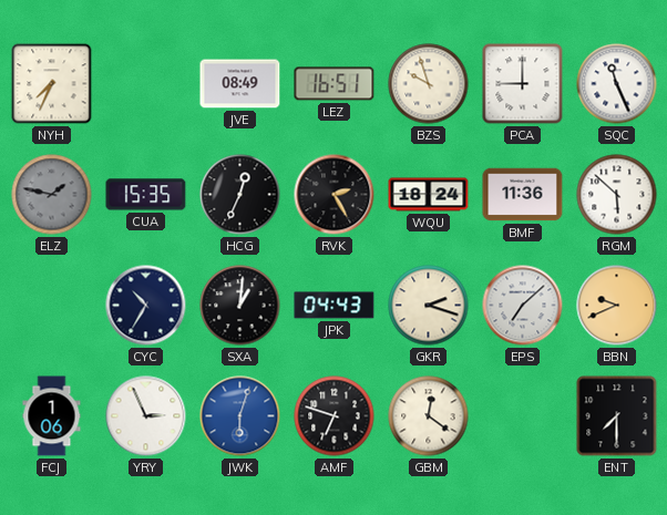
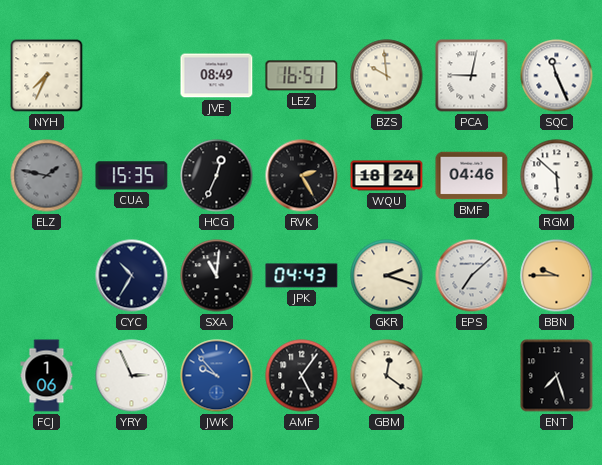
BZS: 9:57 -> 9:59
PCA: 9:00 -> 9:02
BMF: 11:36 -> 04:46
SXA: 1:01 -> 11:01
BBN: 9:41 -> 9:45
JWK: 6:03 -> 9:53
AMF: 6:48 -> 5:06
ENT: 7:30 -> 7:27
